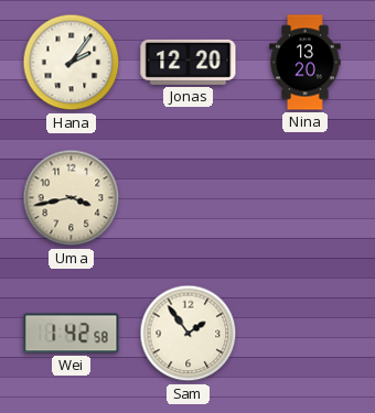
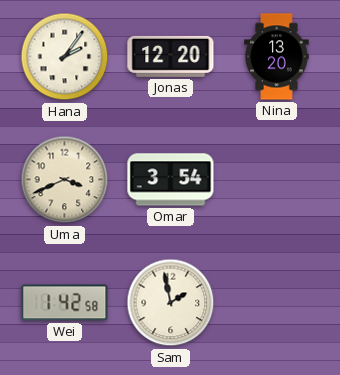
Uma: 3:43 -> 3:41
Omar: none -> 3:54
Sam: 1:54 -> 1:58
